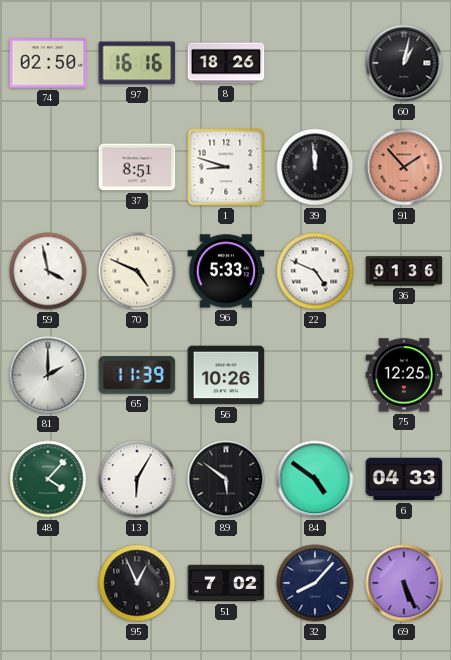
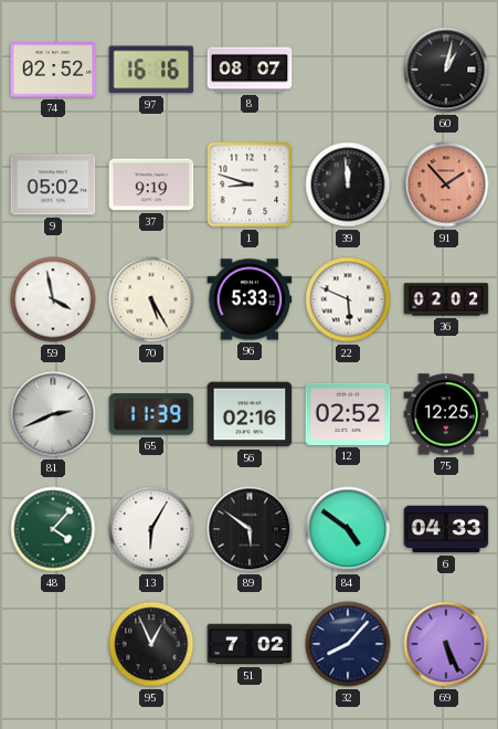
74: 02:50 -> 02:52
8: 18:26 -> 08:07
9: none -> 05:02
37: 8:51 -> 9:19
70: 4:49 -> 5:25
22: 4:49 -> 5:49
36: 01:36 -> 02:02
81: 2:00 -> 2:41
56: 10:26 -> 02:16
12: none -> 02:52
